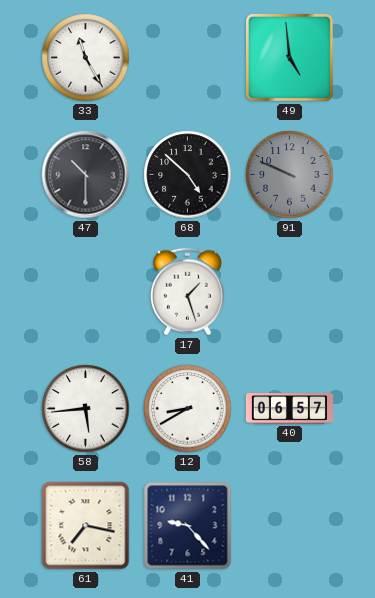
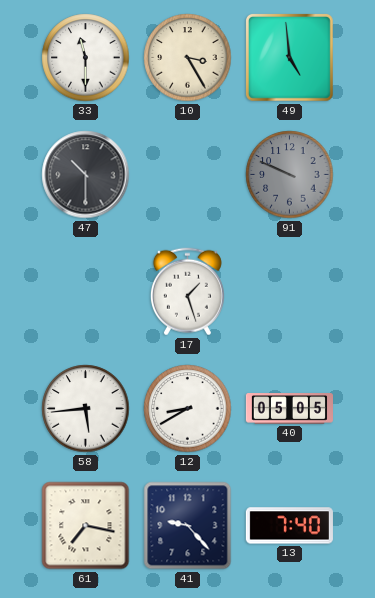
33: 11:25 -> 11:30
10: none -> 3:25
68: 4:52 -> none
40: 06:57 -> 05:05
13: none -> 7:40
